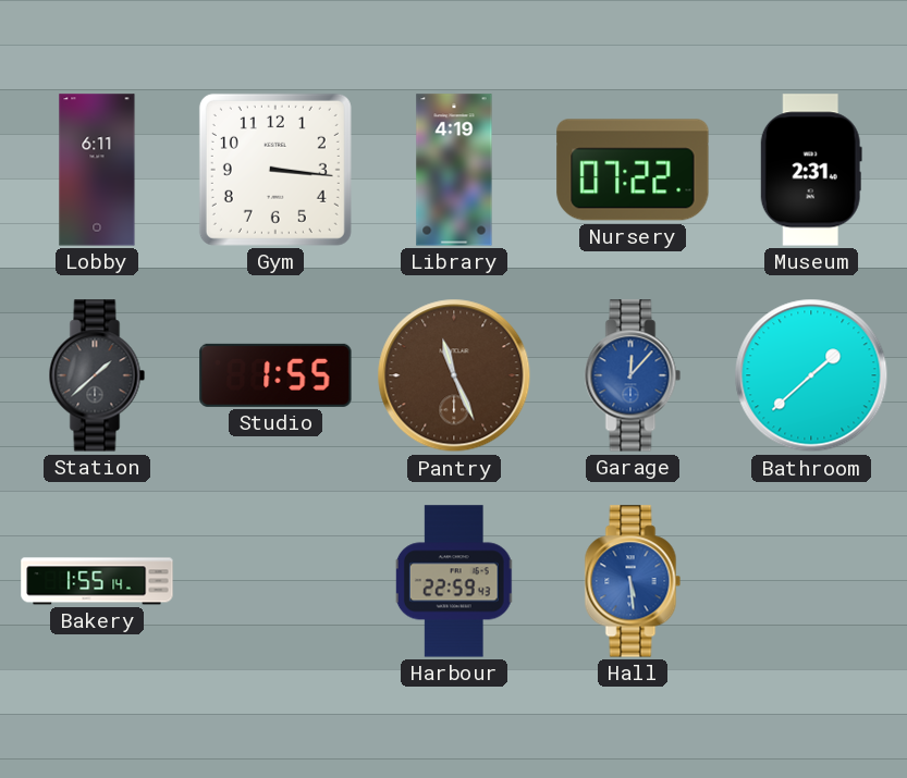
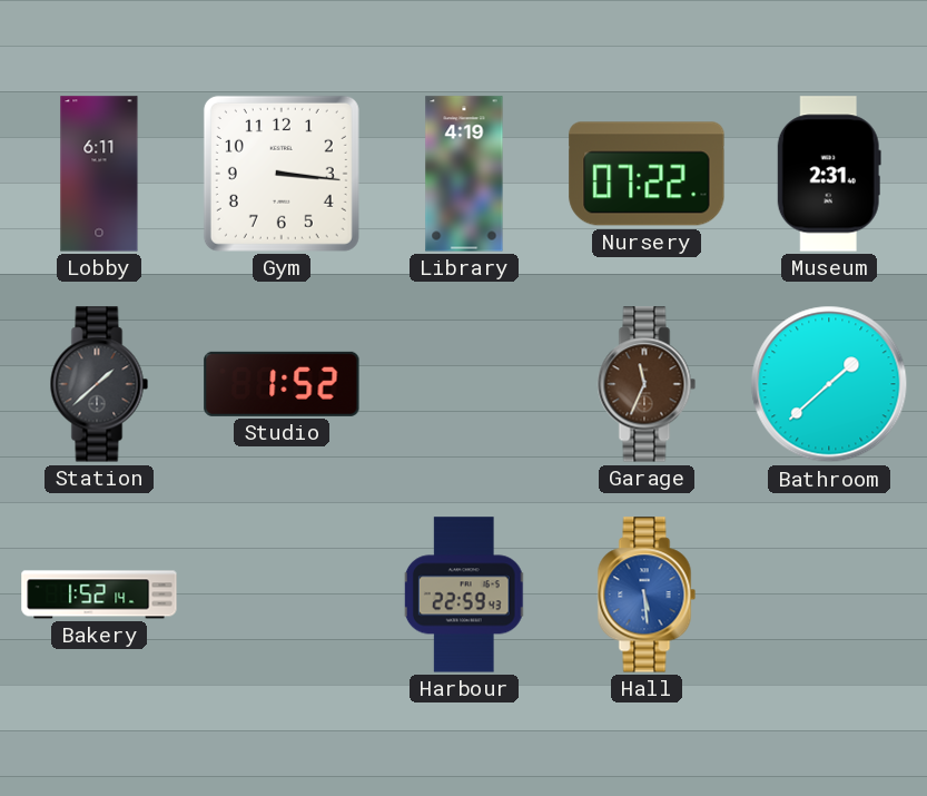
Studio: 1:55 -> 1:52
Pantry: 11:26 -> none
Garage: 12:07 -> 11:34
Garage dial: blue -> brown
Bakery: 1:55 -> 1:52
